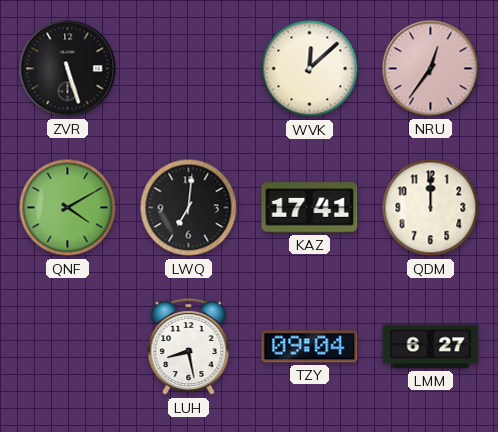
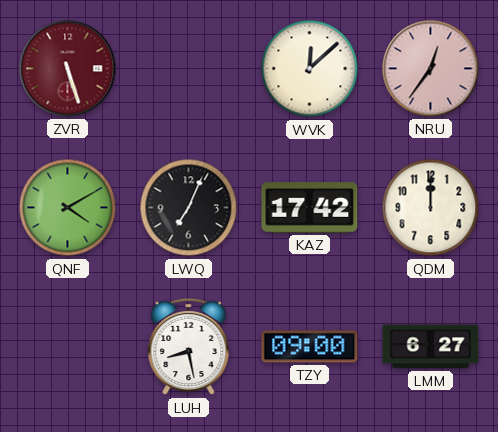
ZVR dial: black -> burgundy
LWQ: 7:01 -> 7:04
KAZ: 17:41 -> 17:42
TZY: 09:04 -> 09:00
